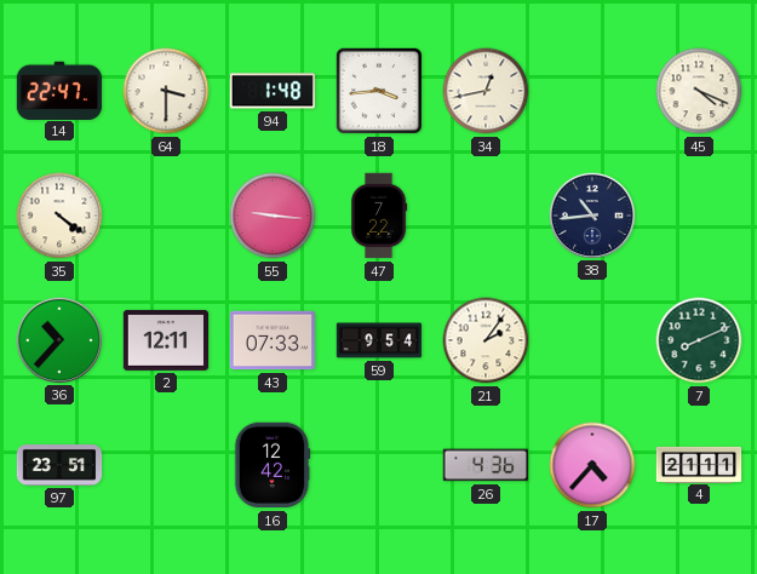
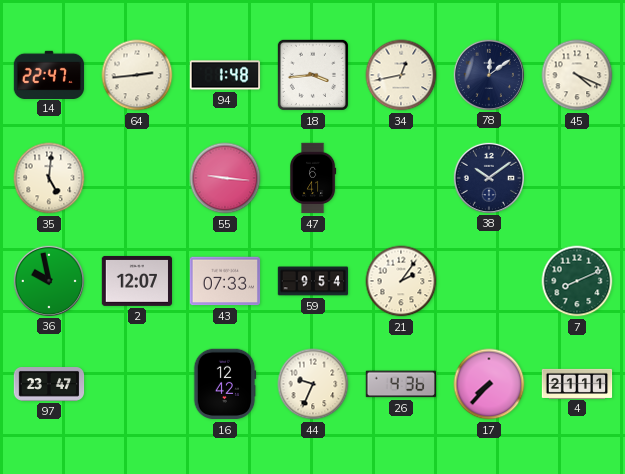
64: 3:30 -> 2:44
78: none -> 12:09
35: 4:21 -> 5:01
47: 7:22 -> 6:41
38: 10:44 -> 10:09
36: 10:37 -> 9:58
2: 12:11 -> 12:07
97: 23:51 -> 23:47
44: none -> 9:34
17: 4:37 -> 7:37
